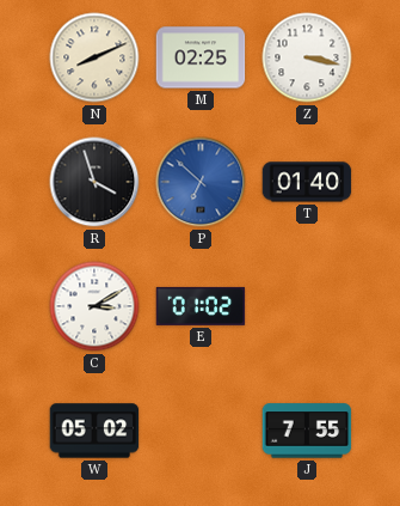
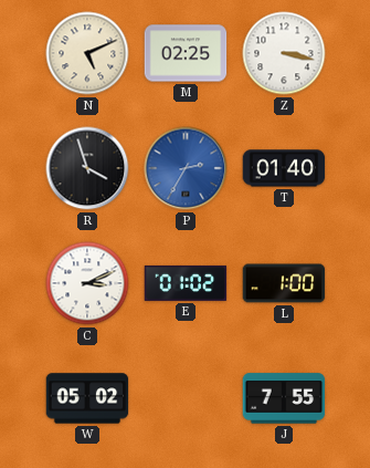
N: 8:11 -> 5:11
P: 6:52 -> 2:35
C: 3:10 -> 3:11
L: none -> 1:00
